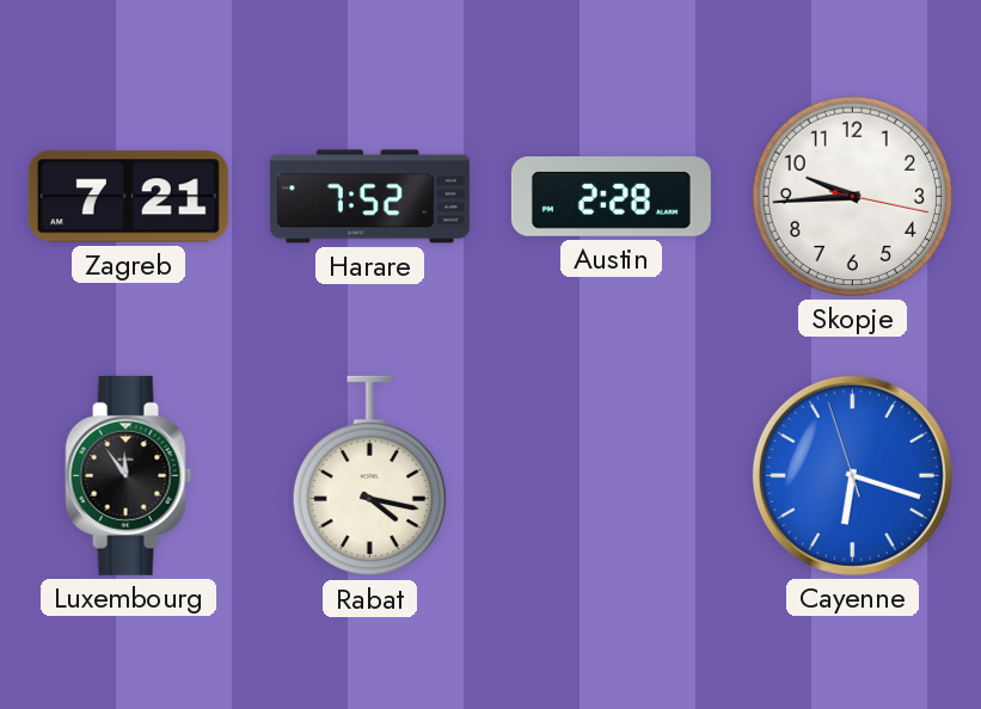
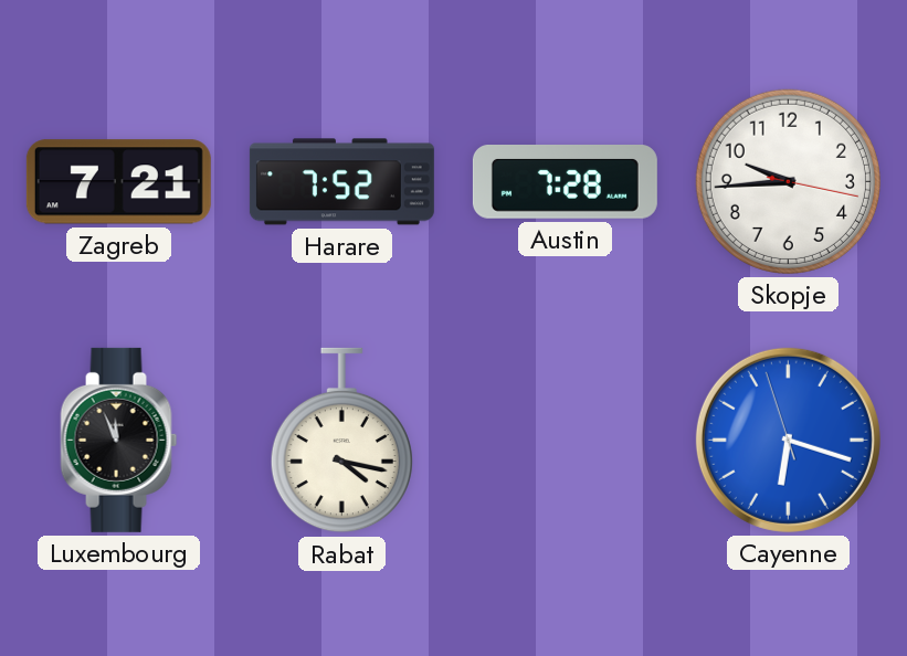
Austin: 2:28 -> 7:28
Luxembourg: 11:54 -> 11:56
